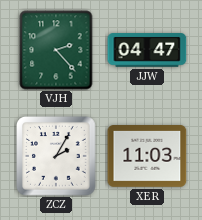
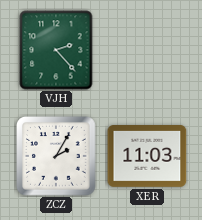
JJW: 04:47 -> none
